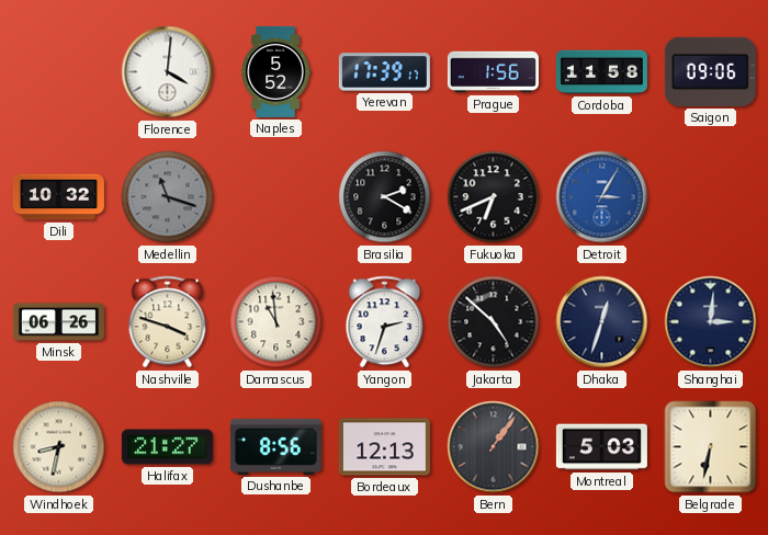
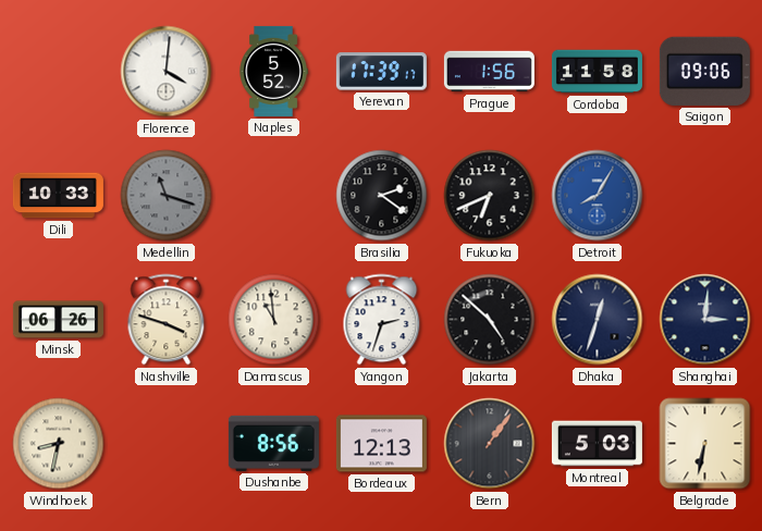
Dili: 10:32 -> 10:33
Brasilia: 2:20 -> 2:21
Detroit: 3:05 -> 8:05
Halifax: 21:27 -> none
